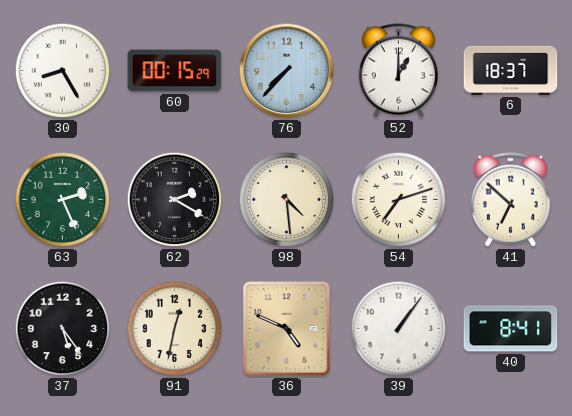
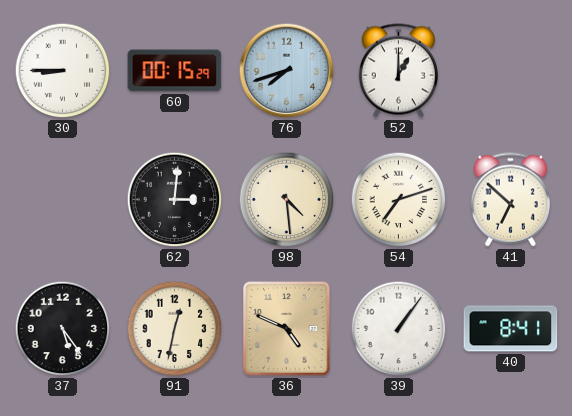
30: 8:25 -> 8:45
76: 7:37 -> 7:42
6: 18:37 -> none
63: 2:26 -> none
62: 2:20 -> 3:01
